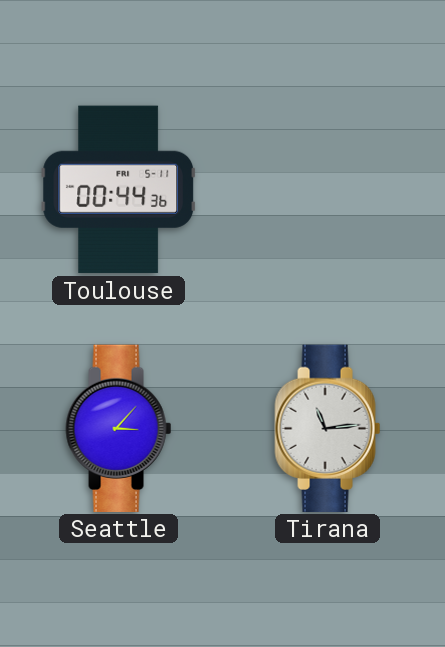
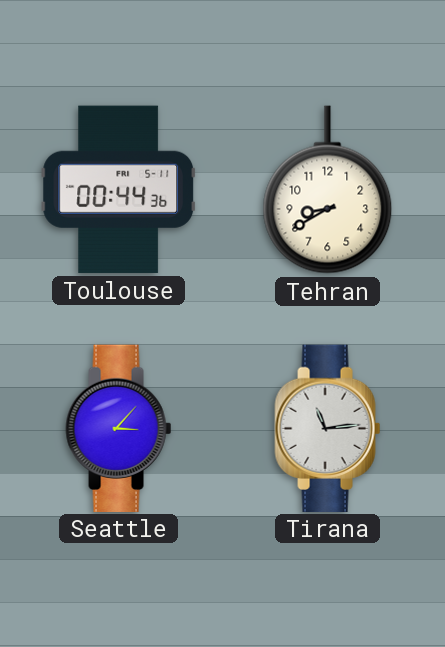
Tehran: none -> 8:40
